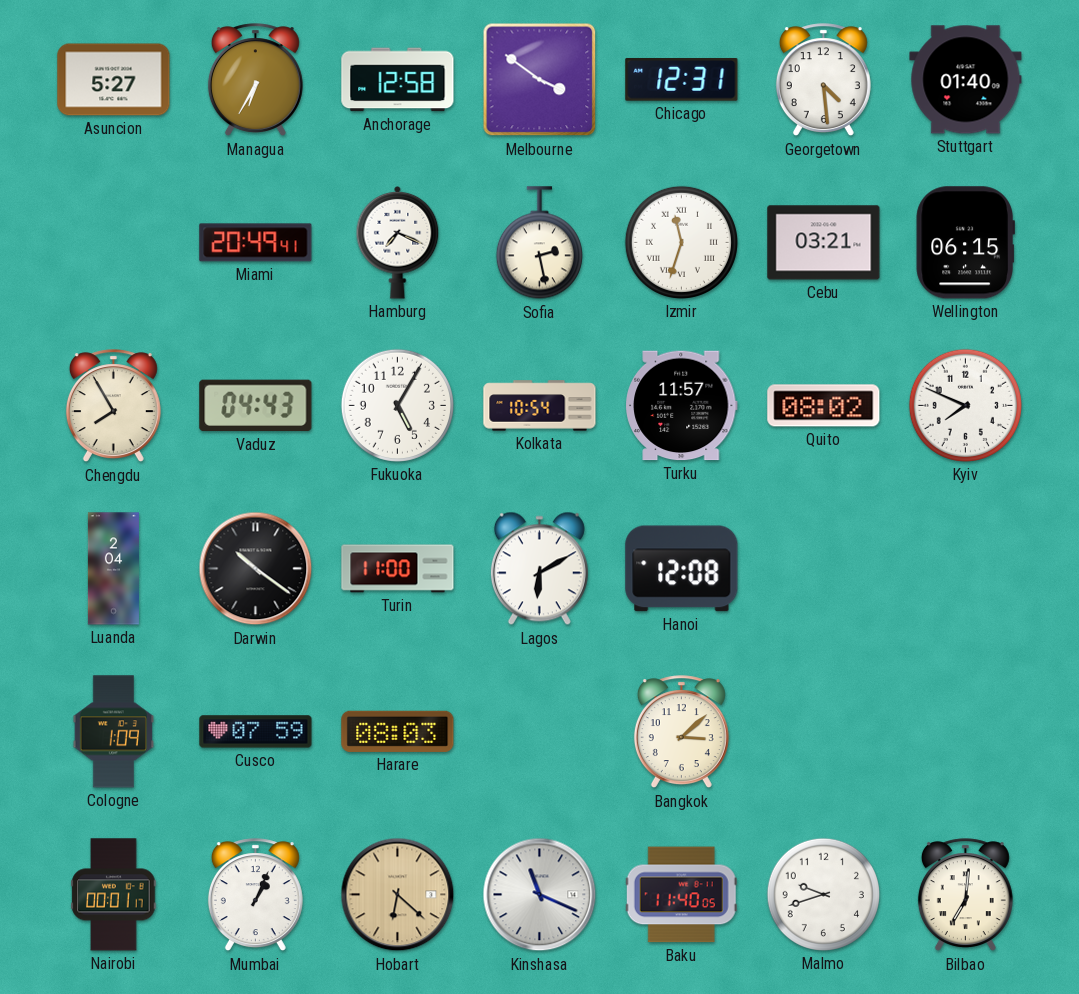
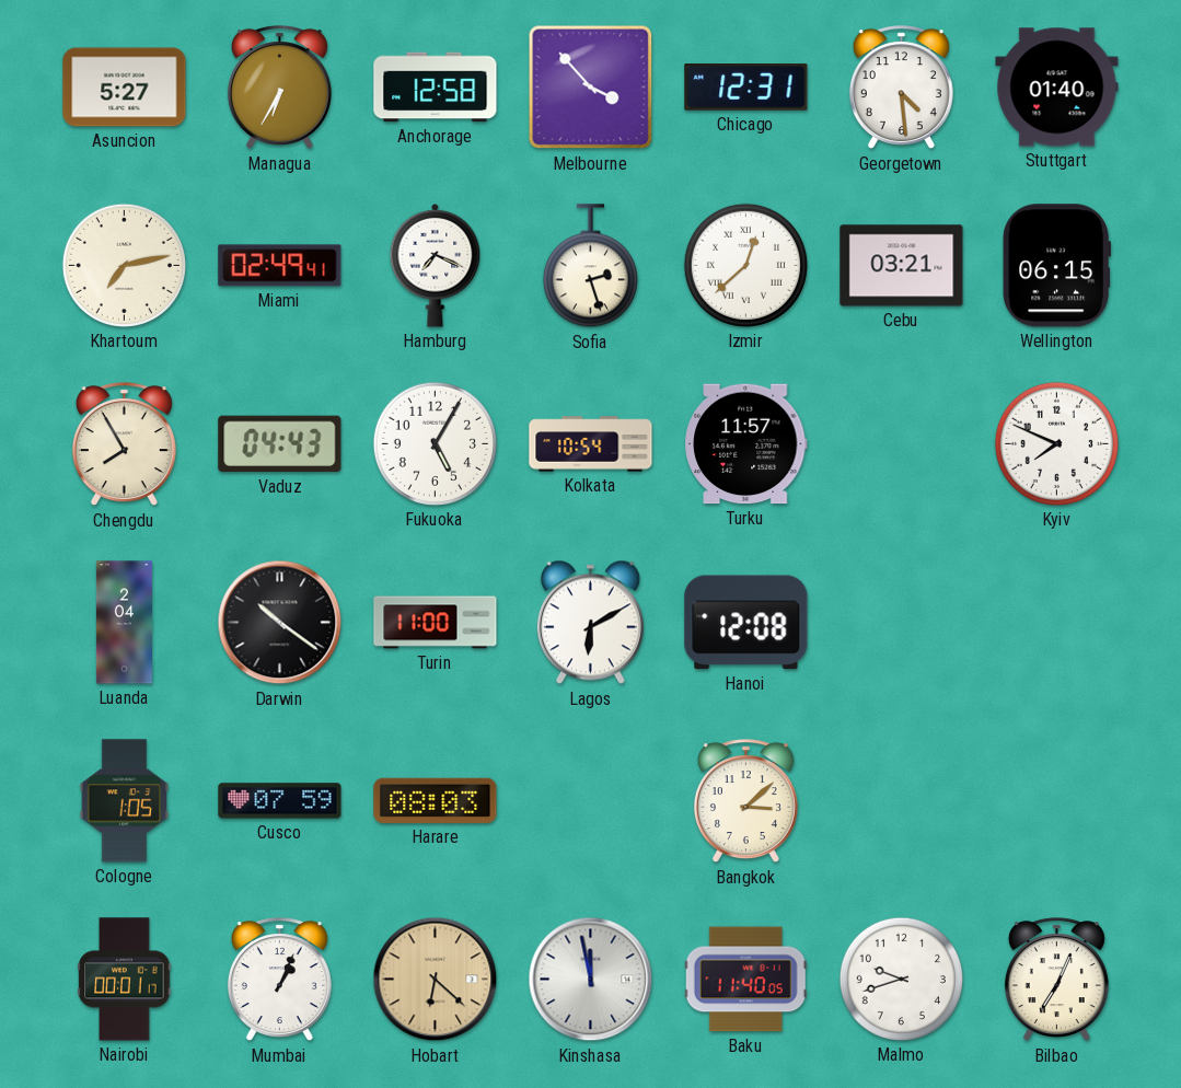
Melbourne: 3:51 -> 3:53
Khartoum: none -> 7:13
Miami: 20:49 -> 02:49
Sofia: 2:28 -> 2:27
Izmir: 11:33 -> 12:38
Quito: 08:02 -> none
Cologne: 1:09 -> 1:05
Kinshasa: 11:19 -> 11:58
Bilbao: 7:01 -> 7:04
